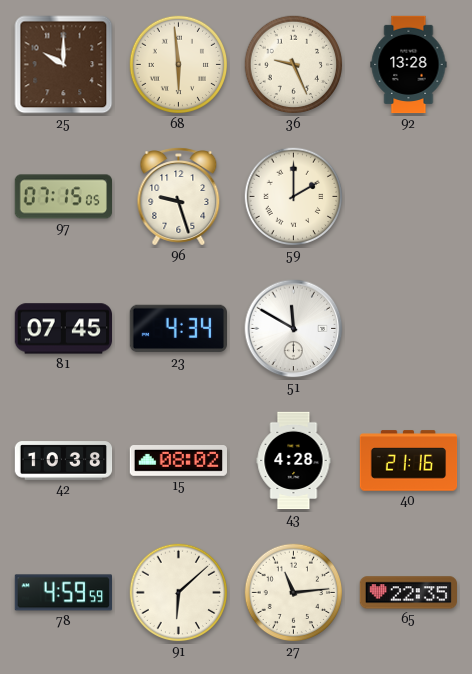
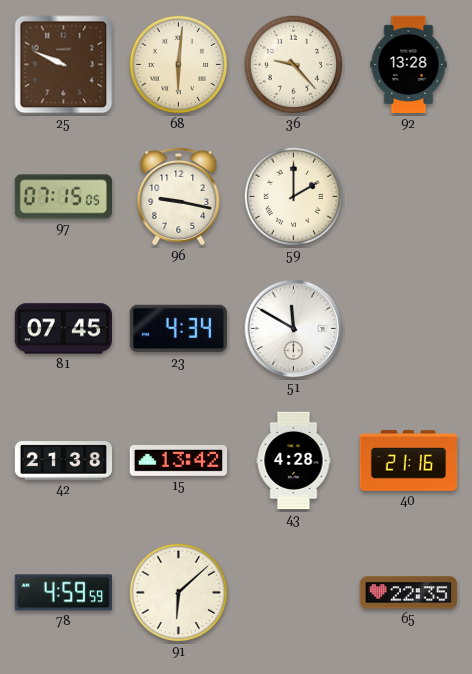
25: 10:00 -> 9:49
68: 5:59 -> 6:01
36: 9:26 -> 9:23
96: 9:27 -> 9:17
42: 10:38 -> 21:38
15: 08:02 -> 13:42
27: 11:14 -> none
